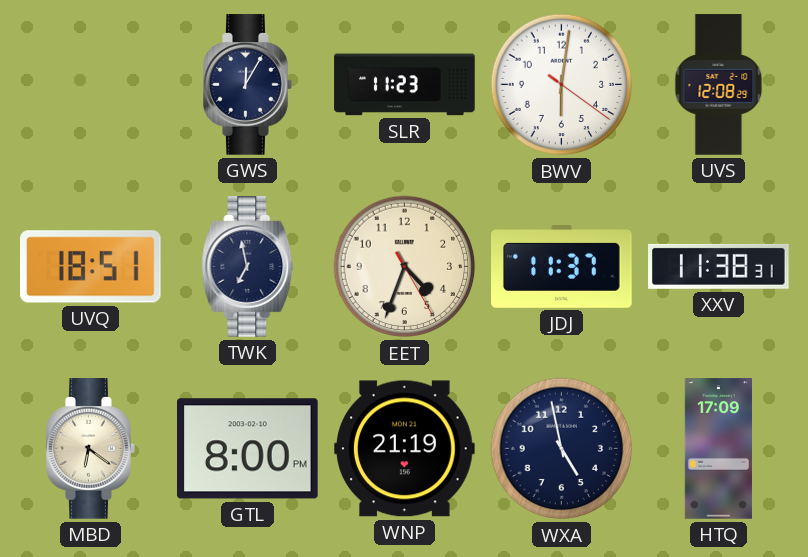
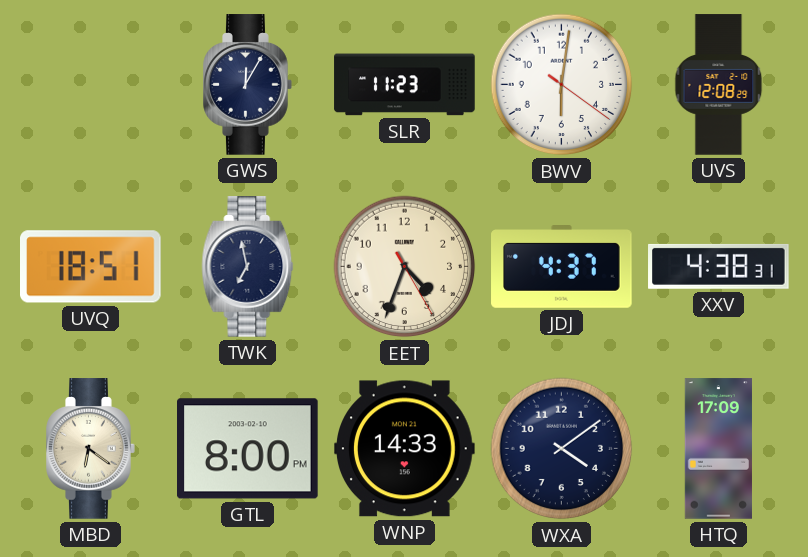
JDJ: 11:37 -> 4:37
XXV: 11:38 -> 4:38
WNP: 21:19 -> 14:33
WXA: 4:58 -> 4:09
